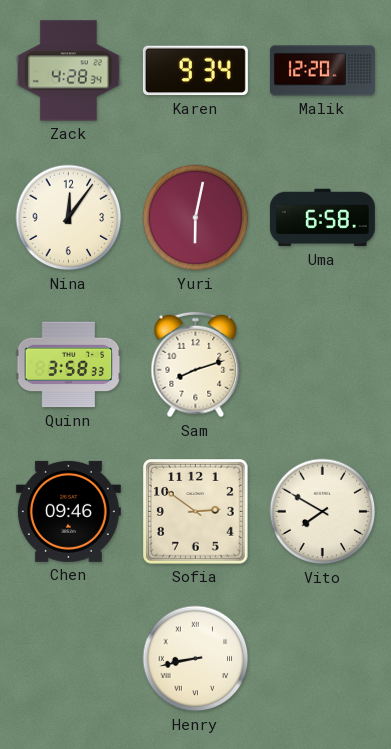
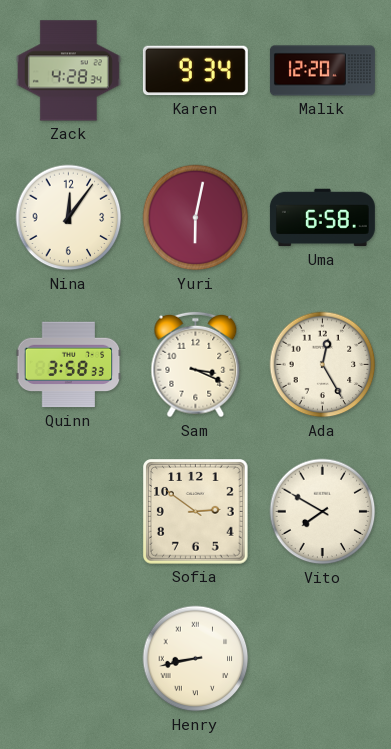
Sam: 8:12 -> 3:19
Ada: none -> 12:25
Chen: 09:46 -> none
